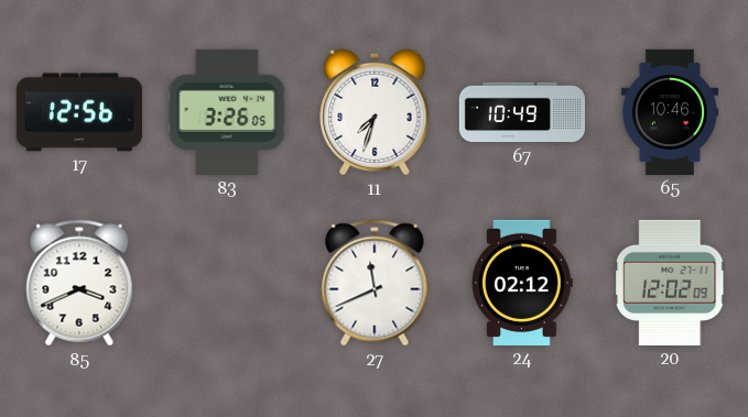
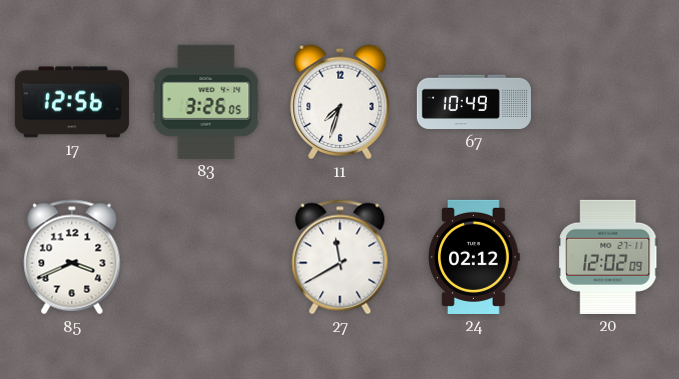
65: 10:46 -> none
27: 11:41 -> 11:40
